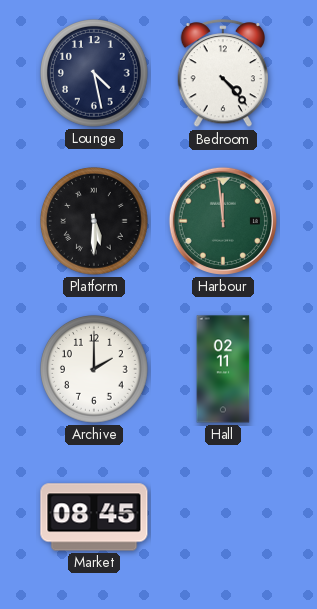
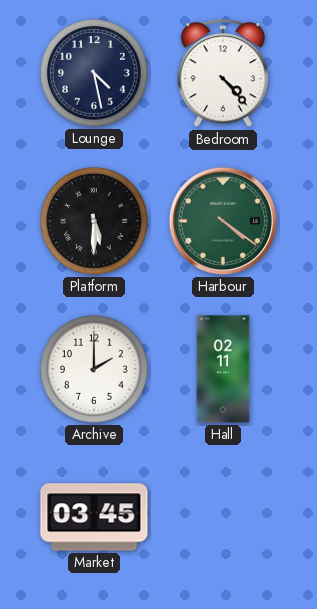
Harbour: 11:59 -> 4:21
Market: 08:45 -> 03:45
